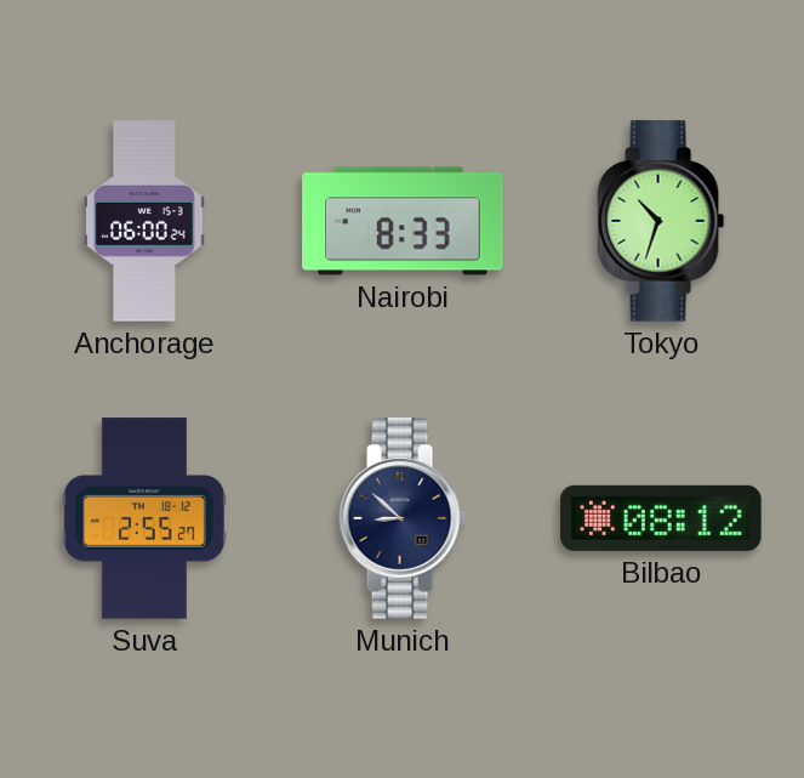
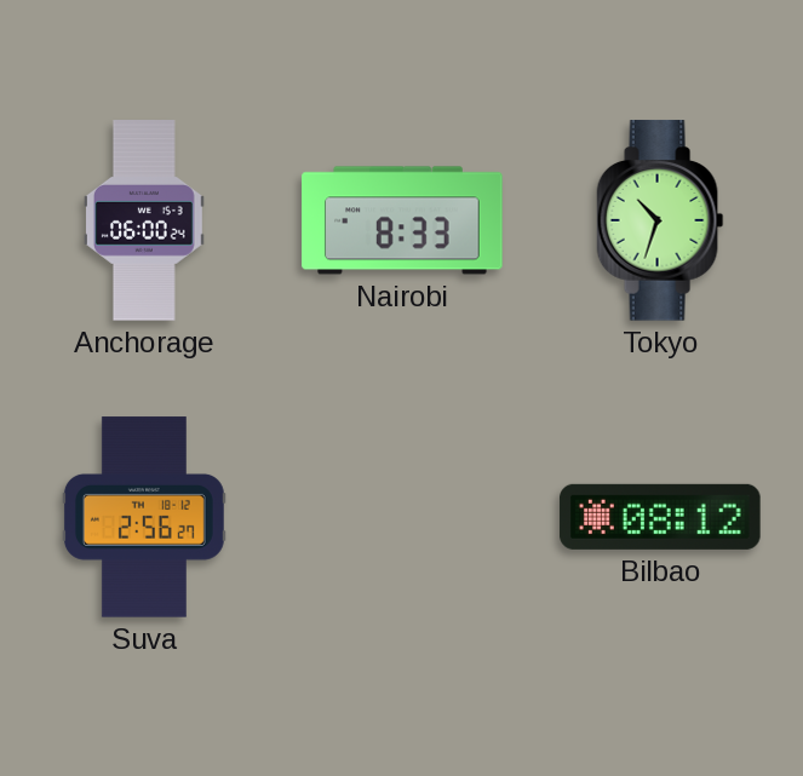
Suva: 2:55 -> 2:56
Munich: 8:52 -> none
